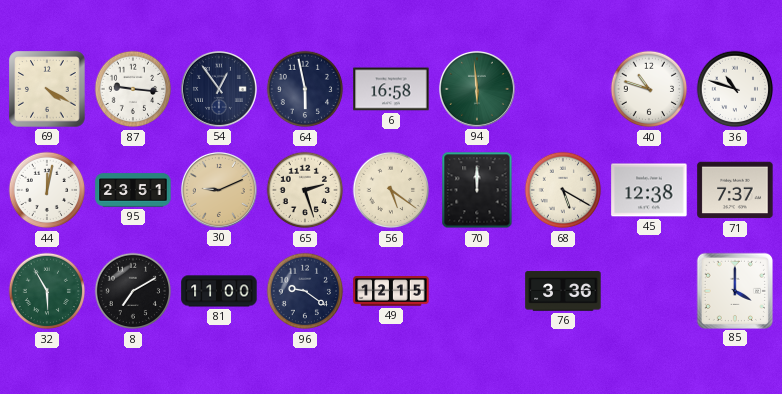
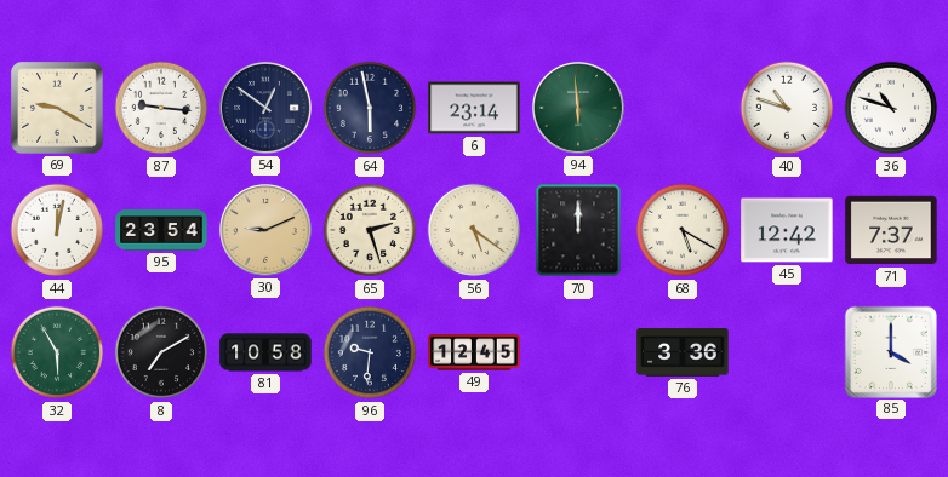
69: 4:20 -> 9:20
54: 12:54 -> 12:51
6: 16:58 -> 23:14
95: 23:51 -> 23:54
45: 12:38 -> 12:42
81: 11:00 -> 10:58
96: 9:21 -> 9:31
49: 12:15 -> 12:45
